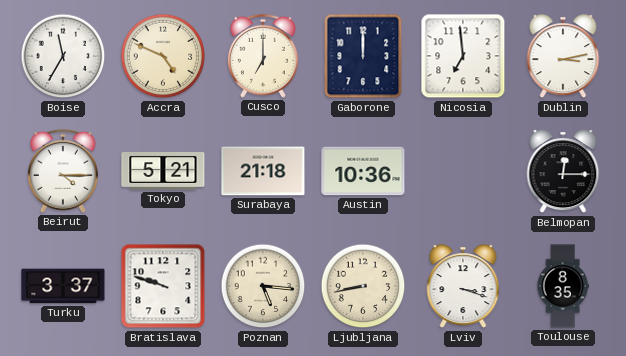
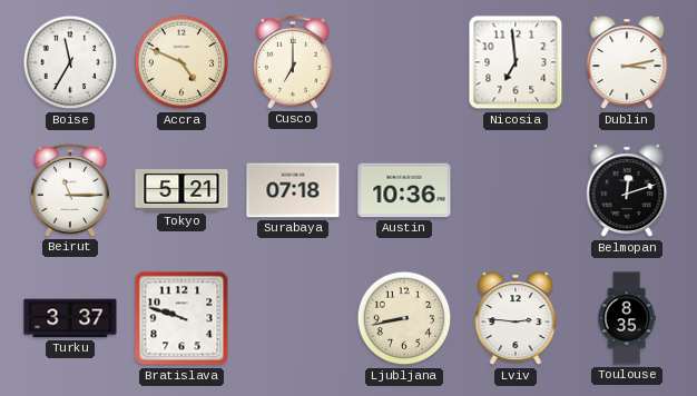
Gaborone: 12:00 -> none
Beirut: 4:15 -> 11:15
Surabaya: 21:18 -> 07:18
Belmopan: 12:15 -> 12:12
Poznan: 5:16 -> none
Lviv: 3:18 -> 2:46
